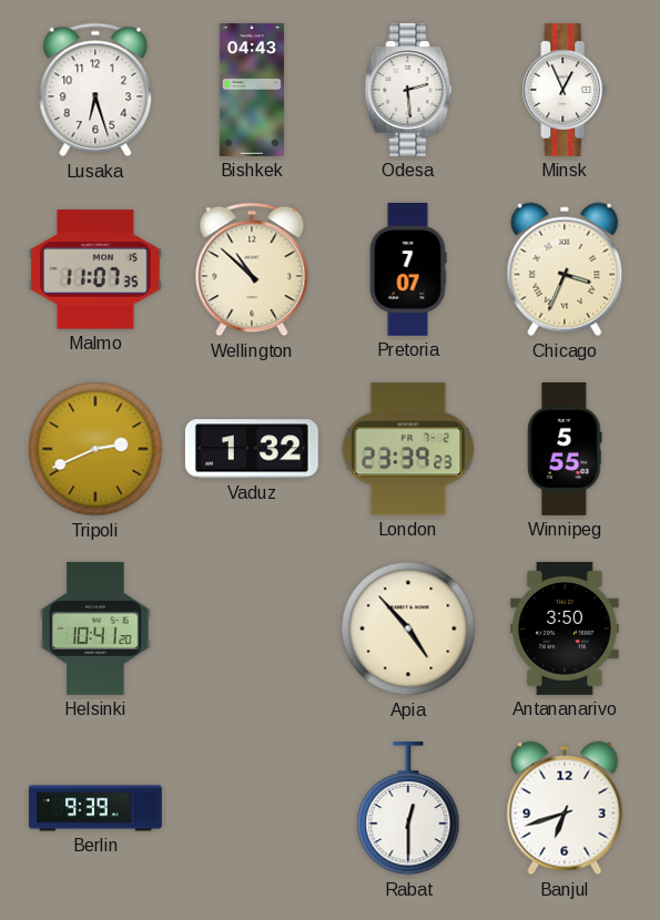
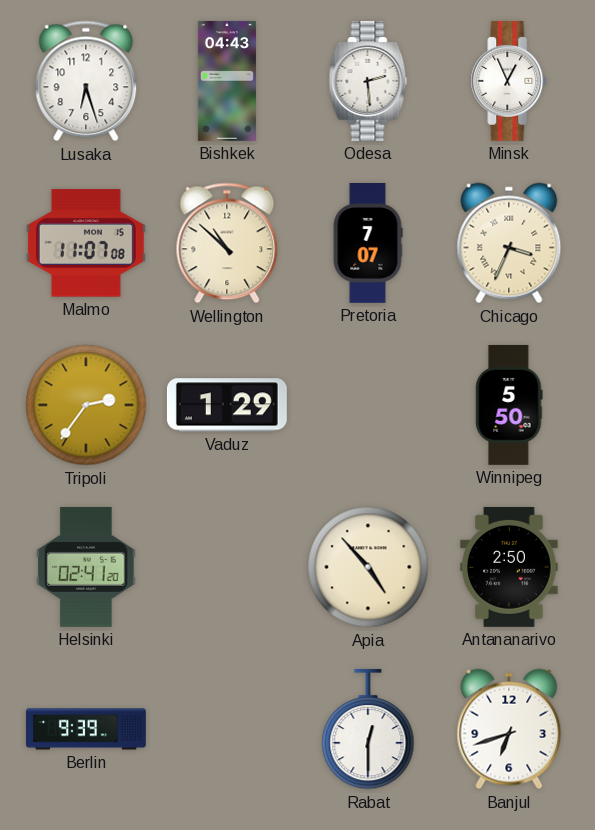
Malmo: 11:07:35 -> 11:07:08
Tripoli: 2:41 -> 2:36
Vaduz: 1:32 -> 1:29
London: 23:39 -> none
Winnipeg: 5:55 -> 5:50
Helsinki: 10:41 -> 02:41
Antananarivo: 3:50 -> 2:50
